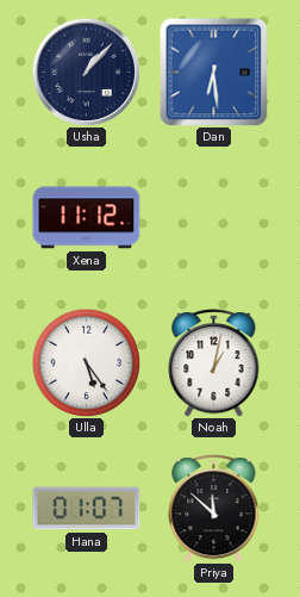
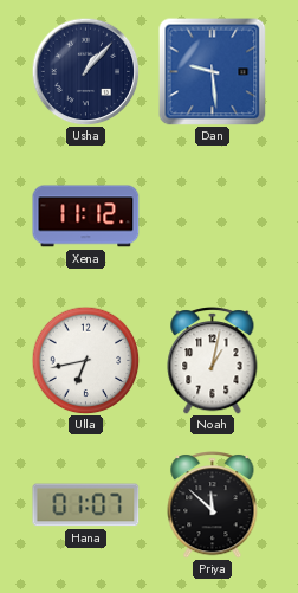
Dan: 6:29 -> 9:29
Ulla: 5:24 -> 6:43
